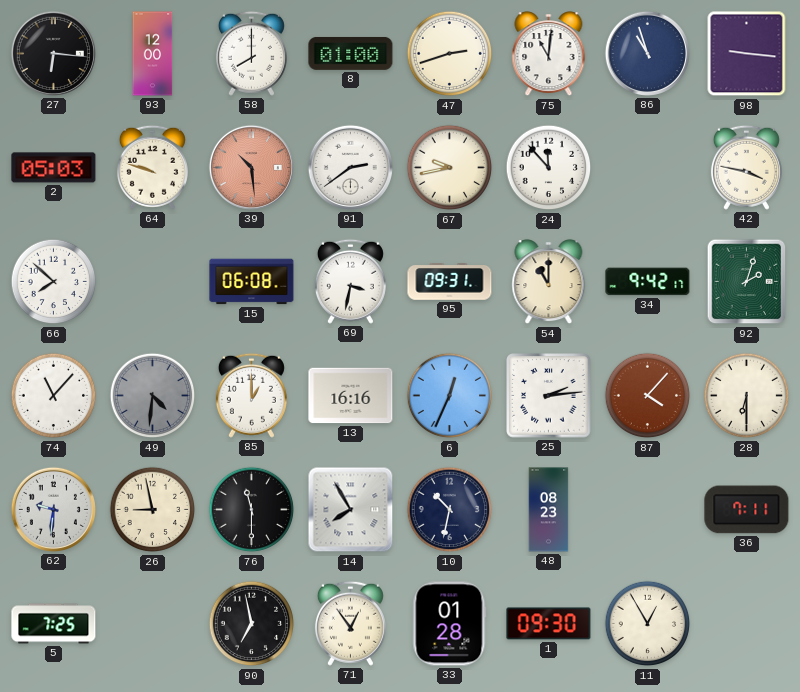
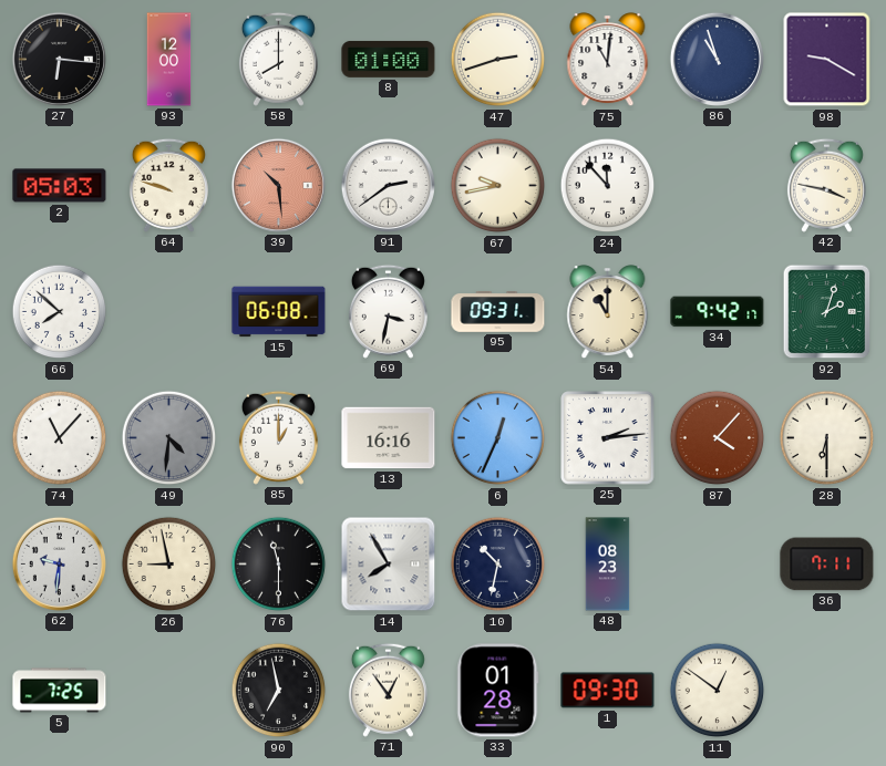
98: 9:16 -> 9:20
11: 12:55 -> 12:51
